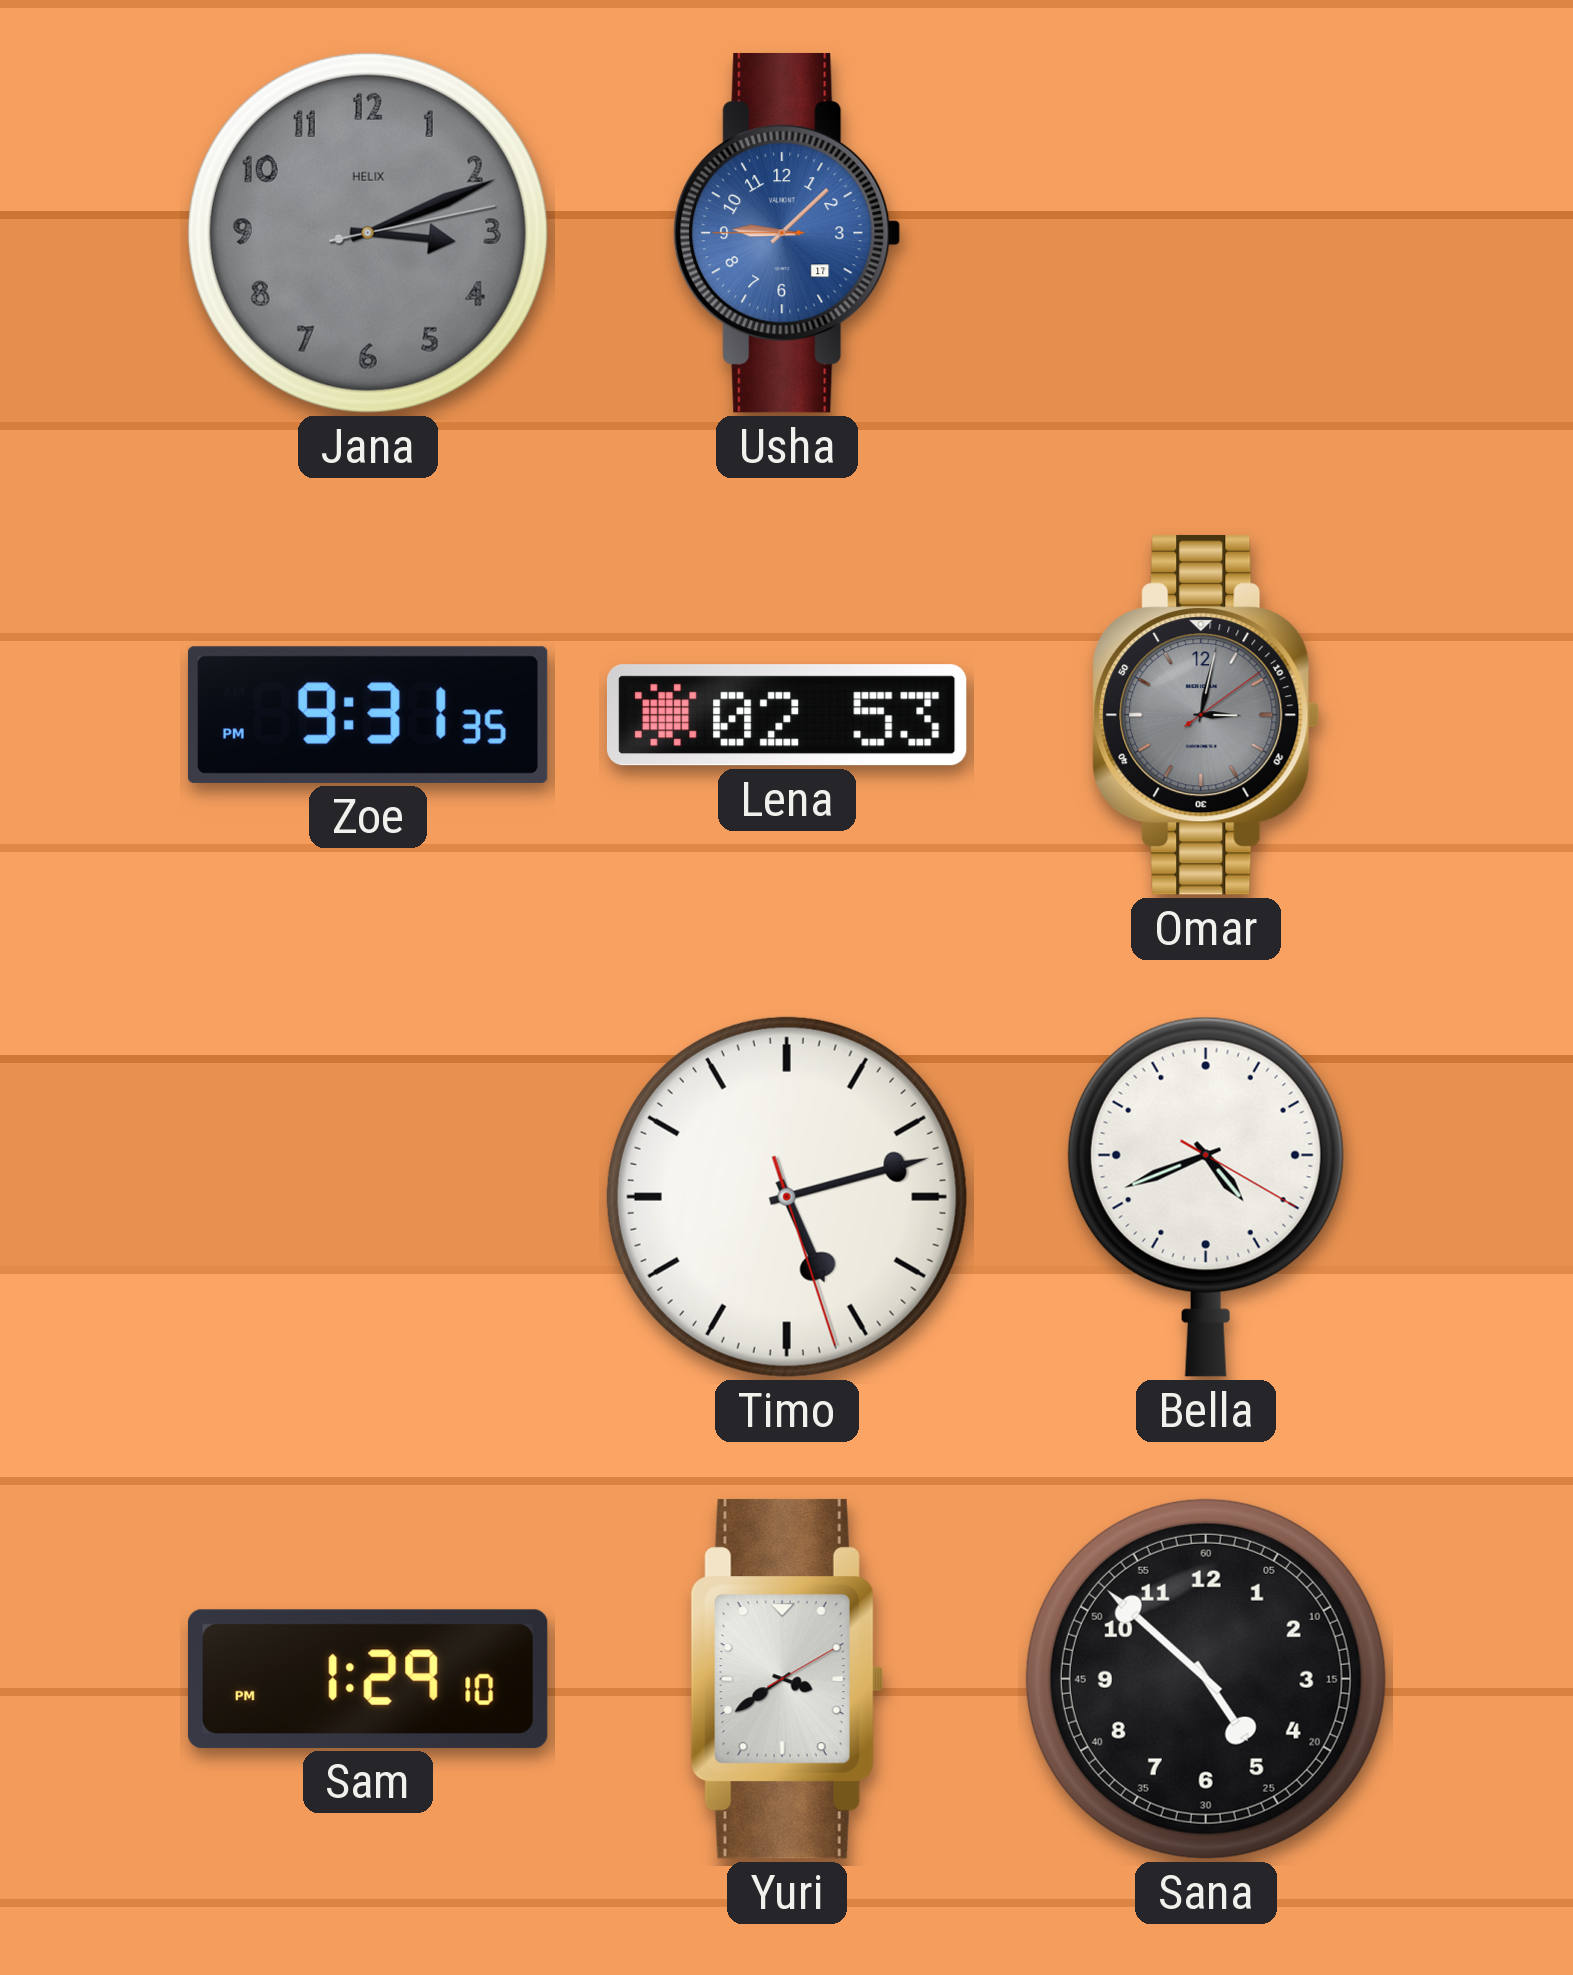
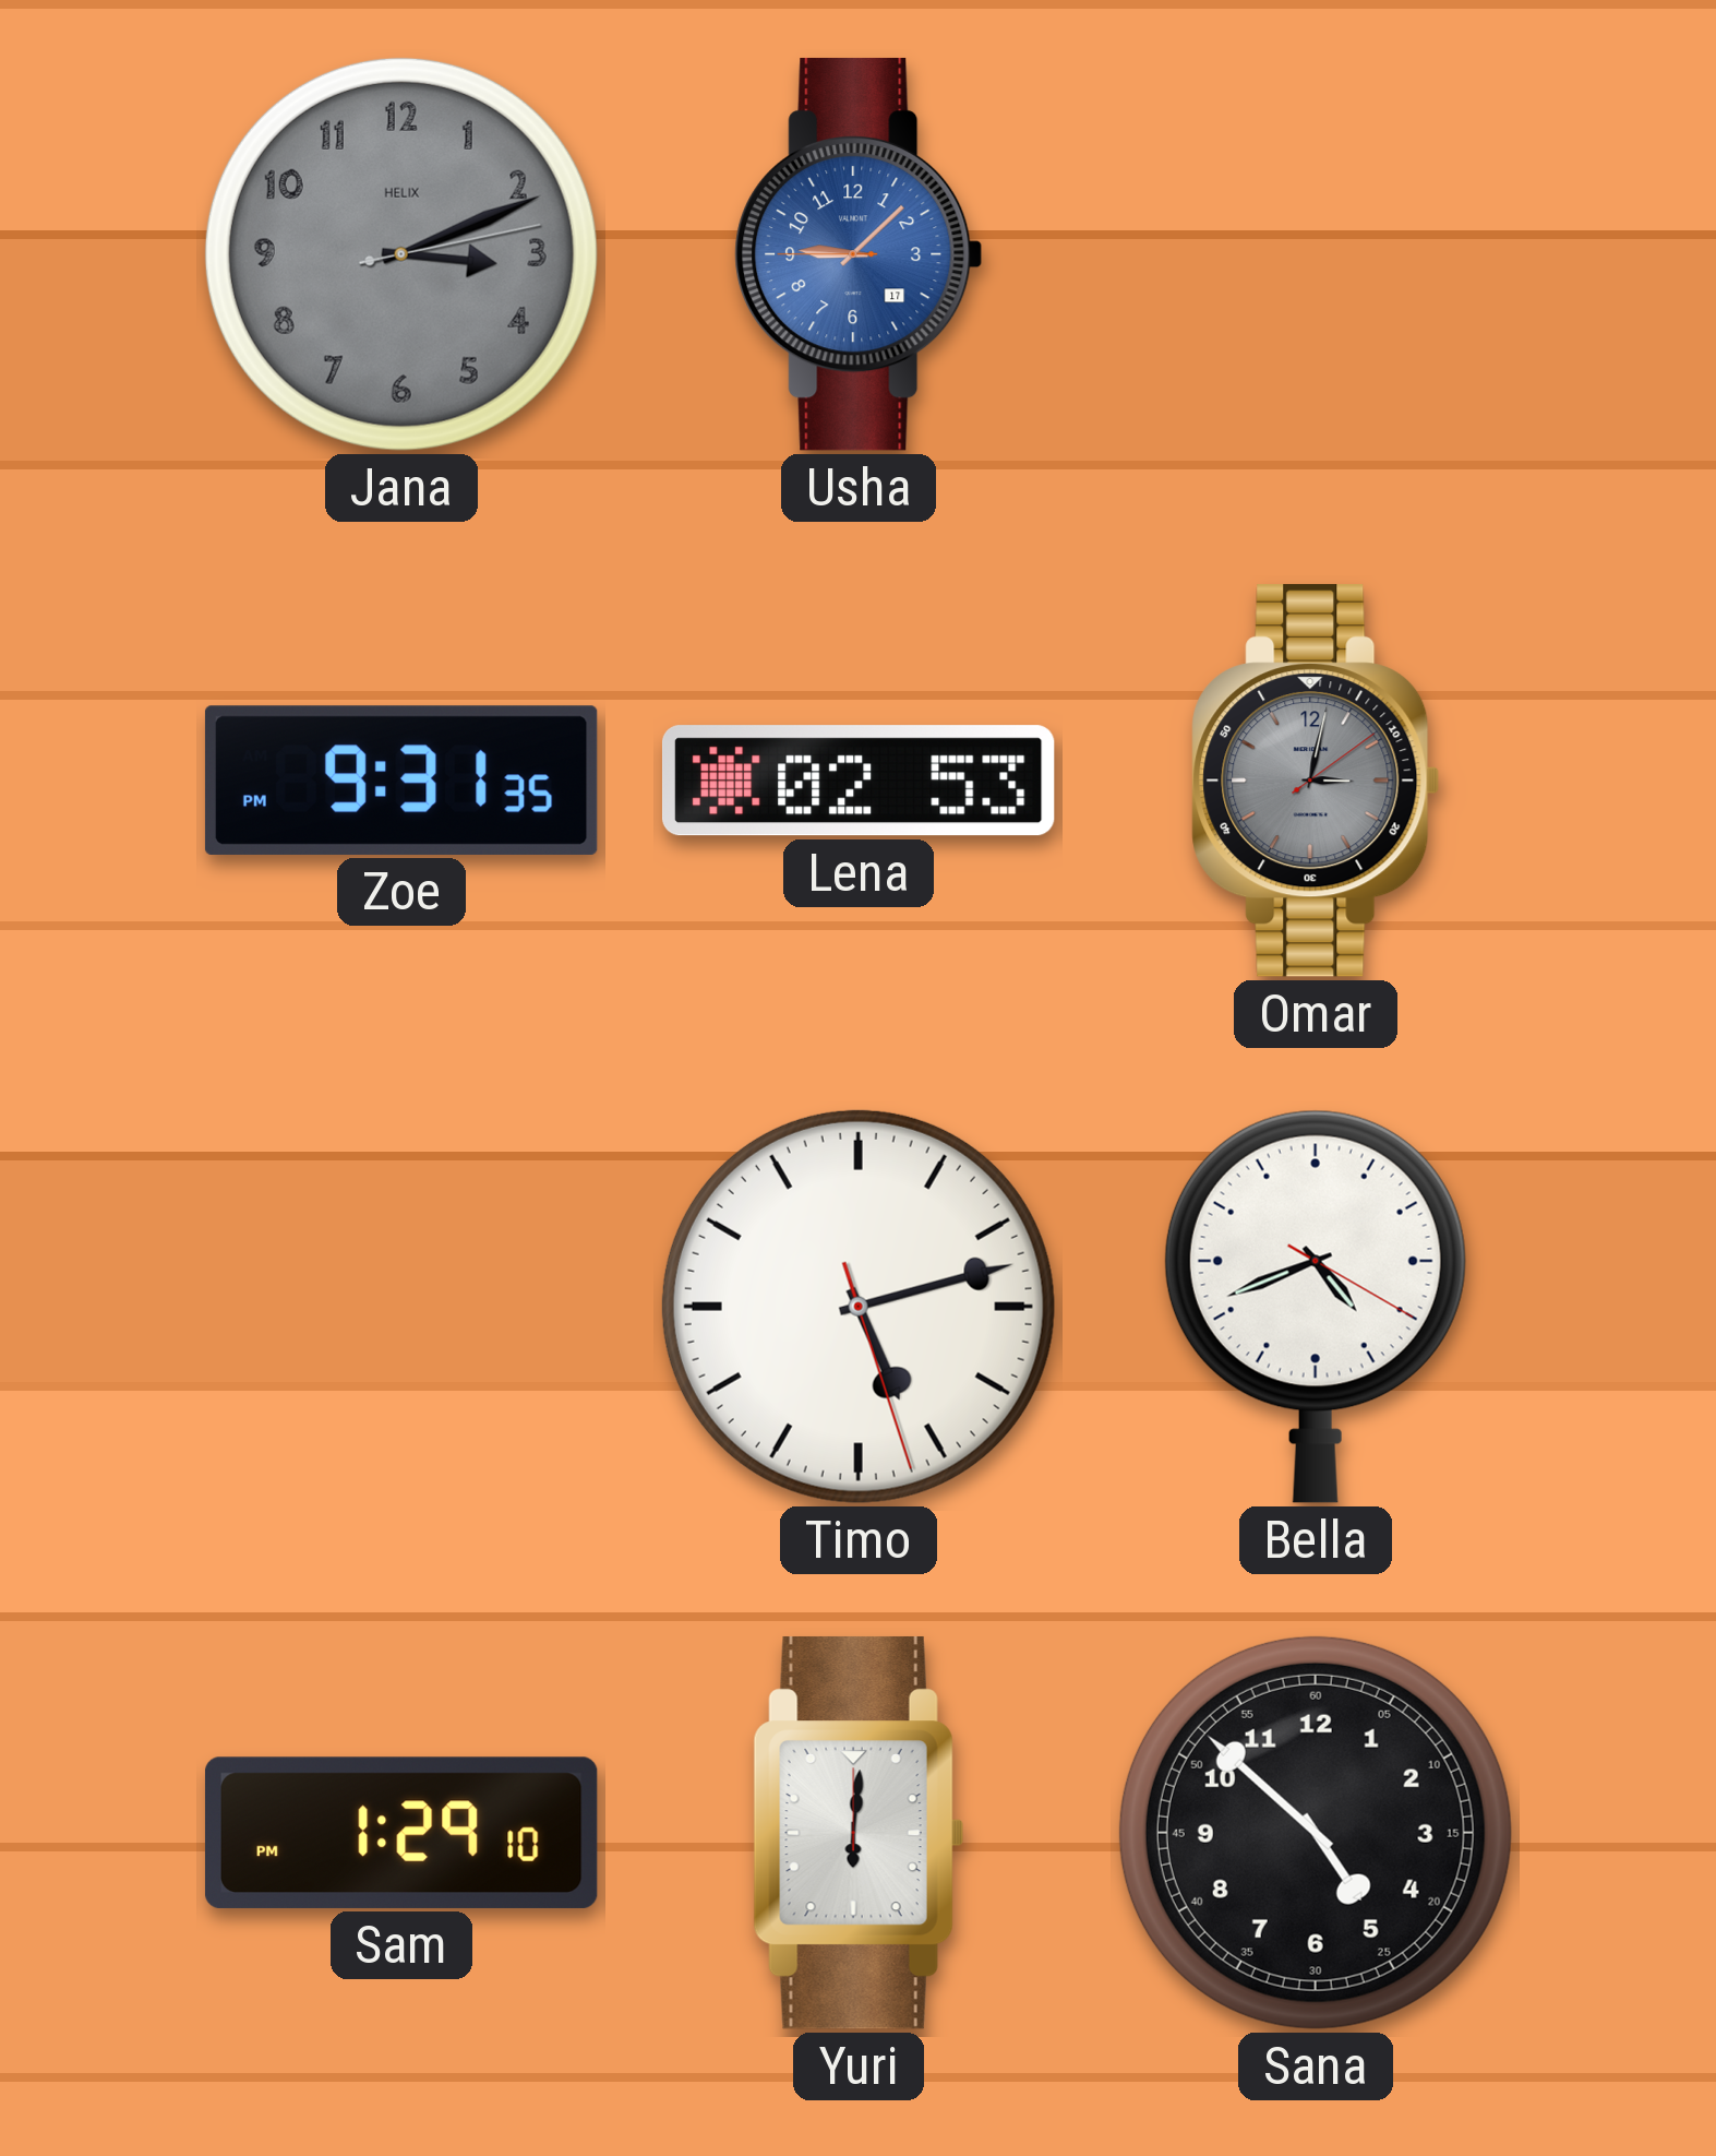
Yuri: 3:39 -> 6:01
